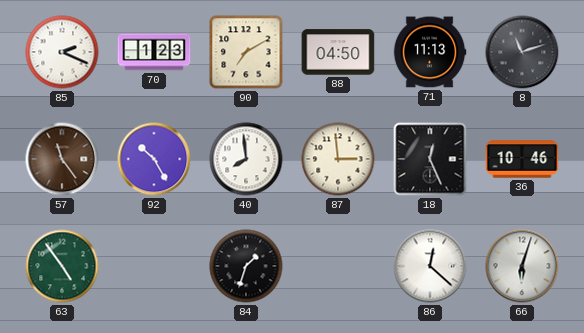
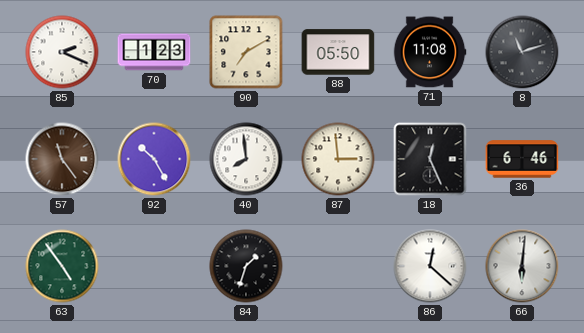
88: 04:50 -> 05:50
71: 11:13 -> 11:08
36: 10:46 -> 6:46
66: 6:03 -> 6:01
